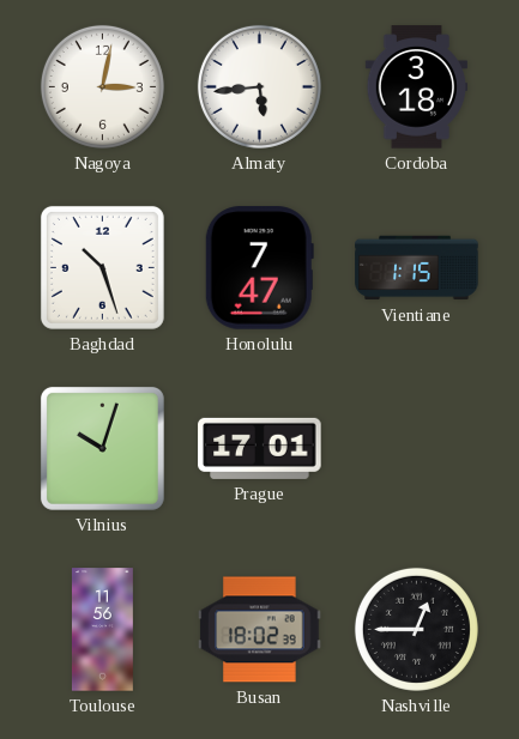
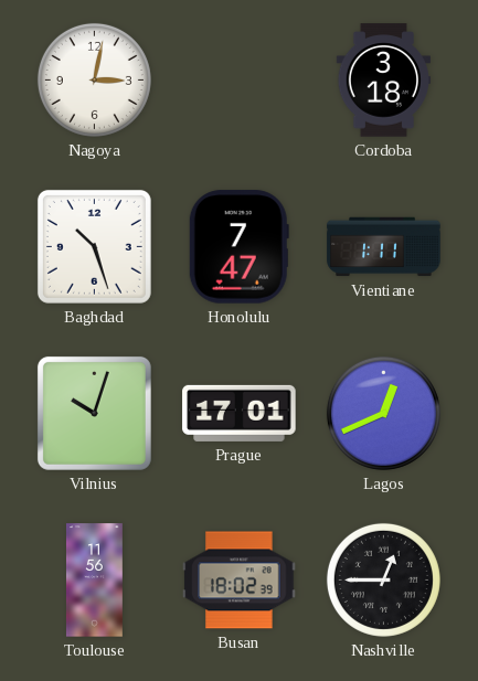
Almaty: 5:44 -> none
Vientiane: 1:15 -> 1:11
Lagos: none -> 12:41
